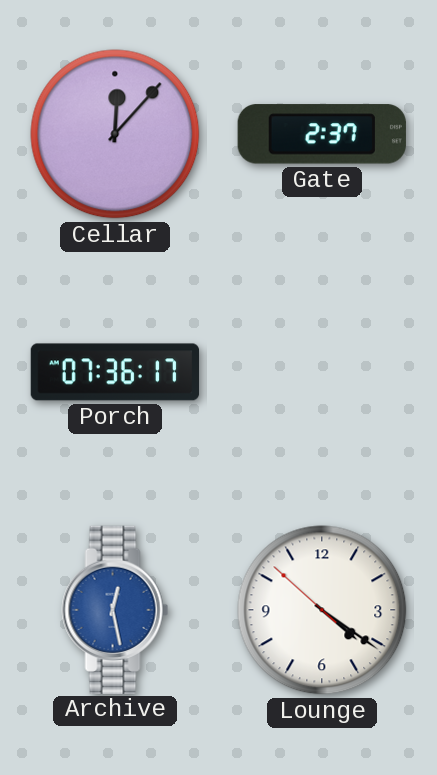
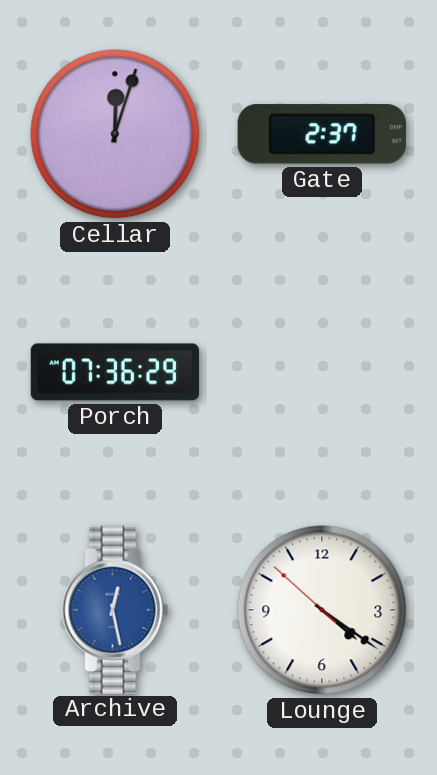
Cellar: 12:07 -> 12:03
Porch: 07:36:17 -> 07:36:29
